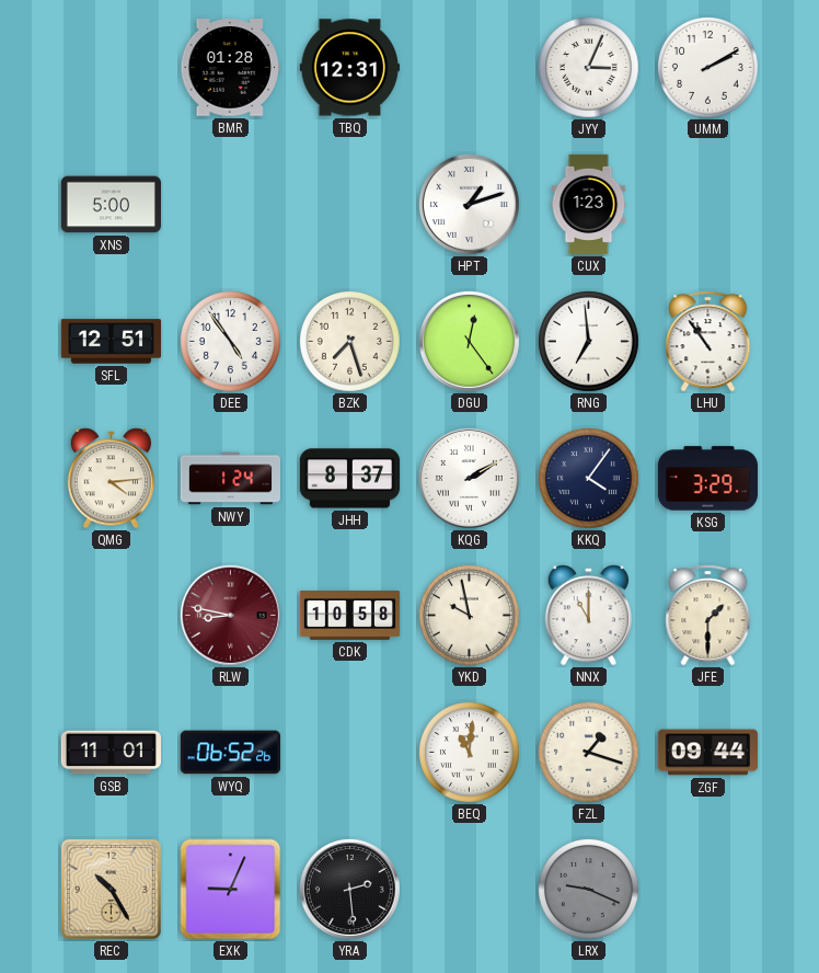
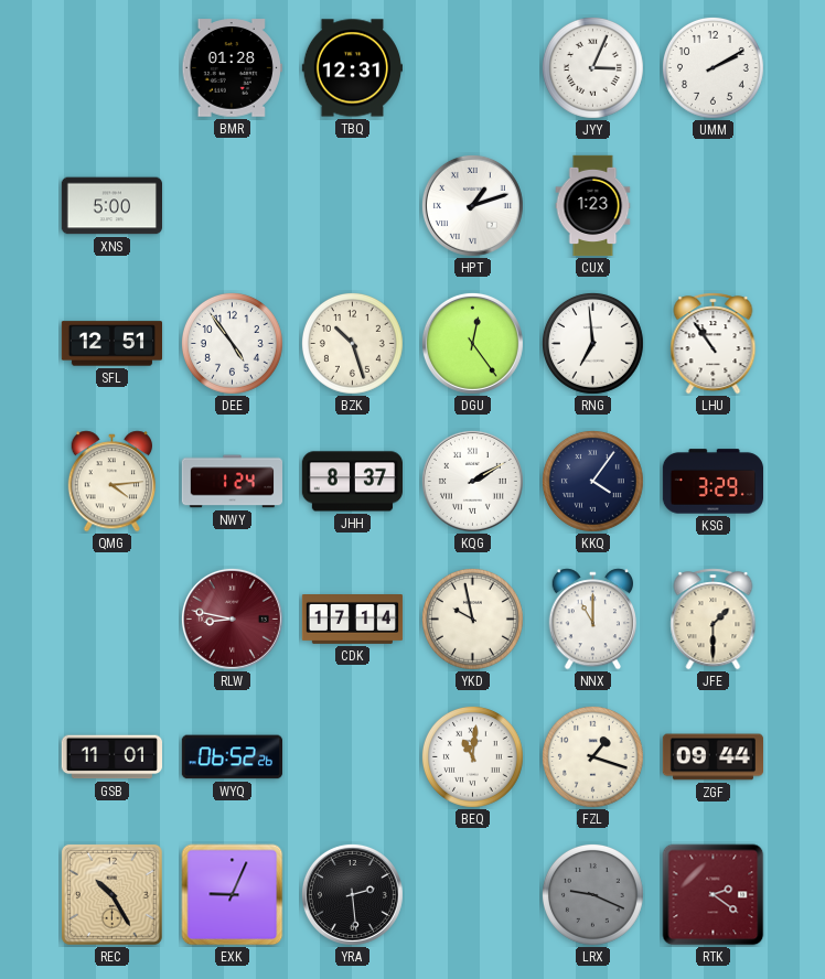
BZK: 7:27 -> 10:27
CDK: 10:58 -> 17:14
RTK: none -> 2:21
